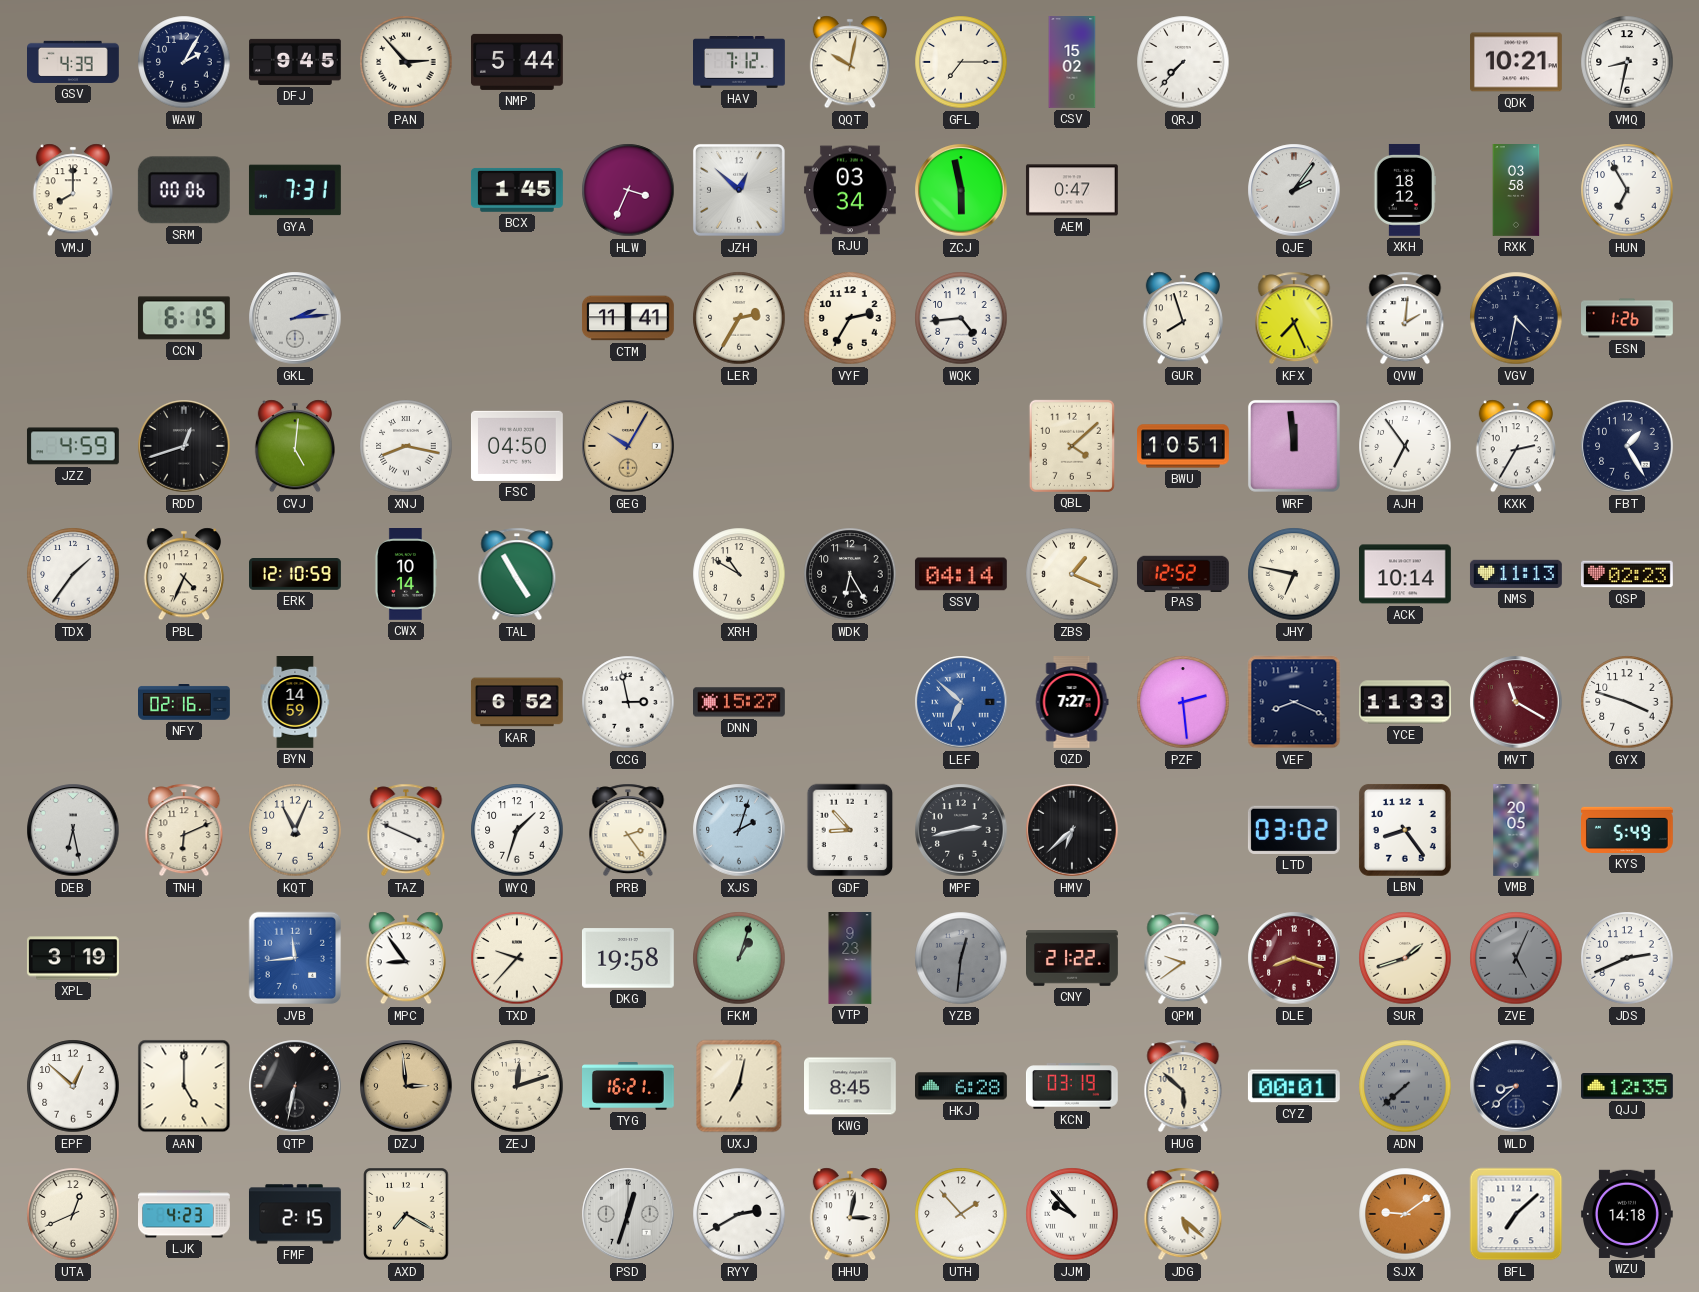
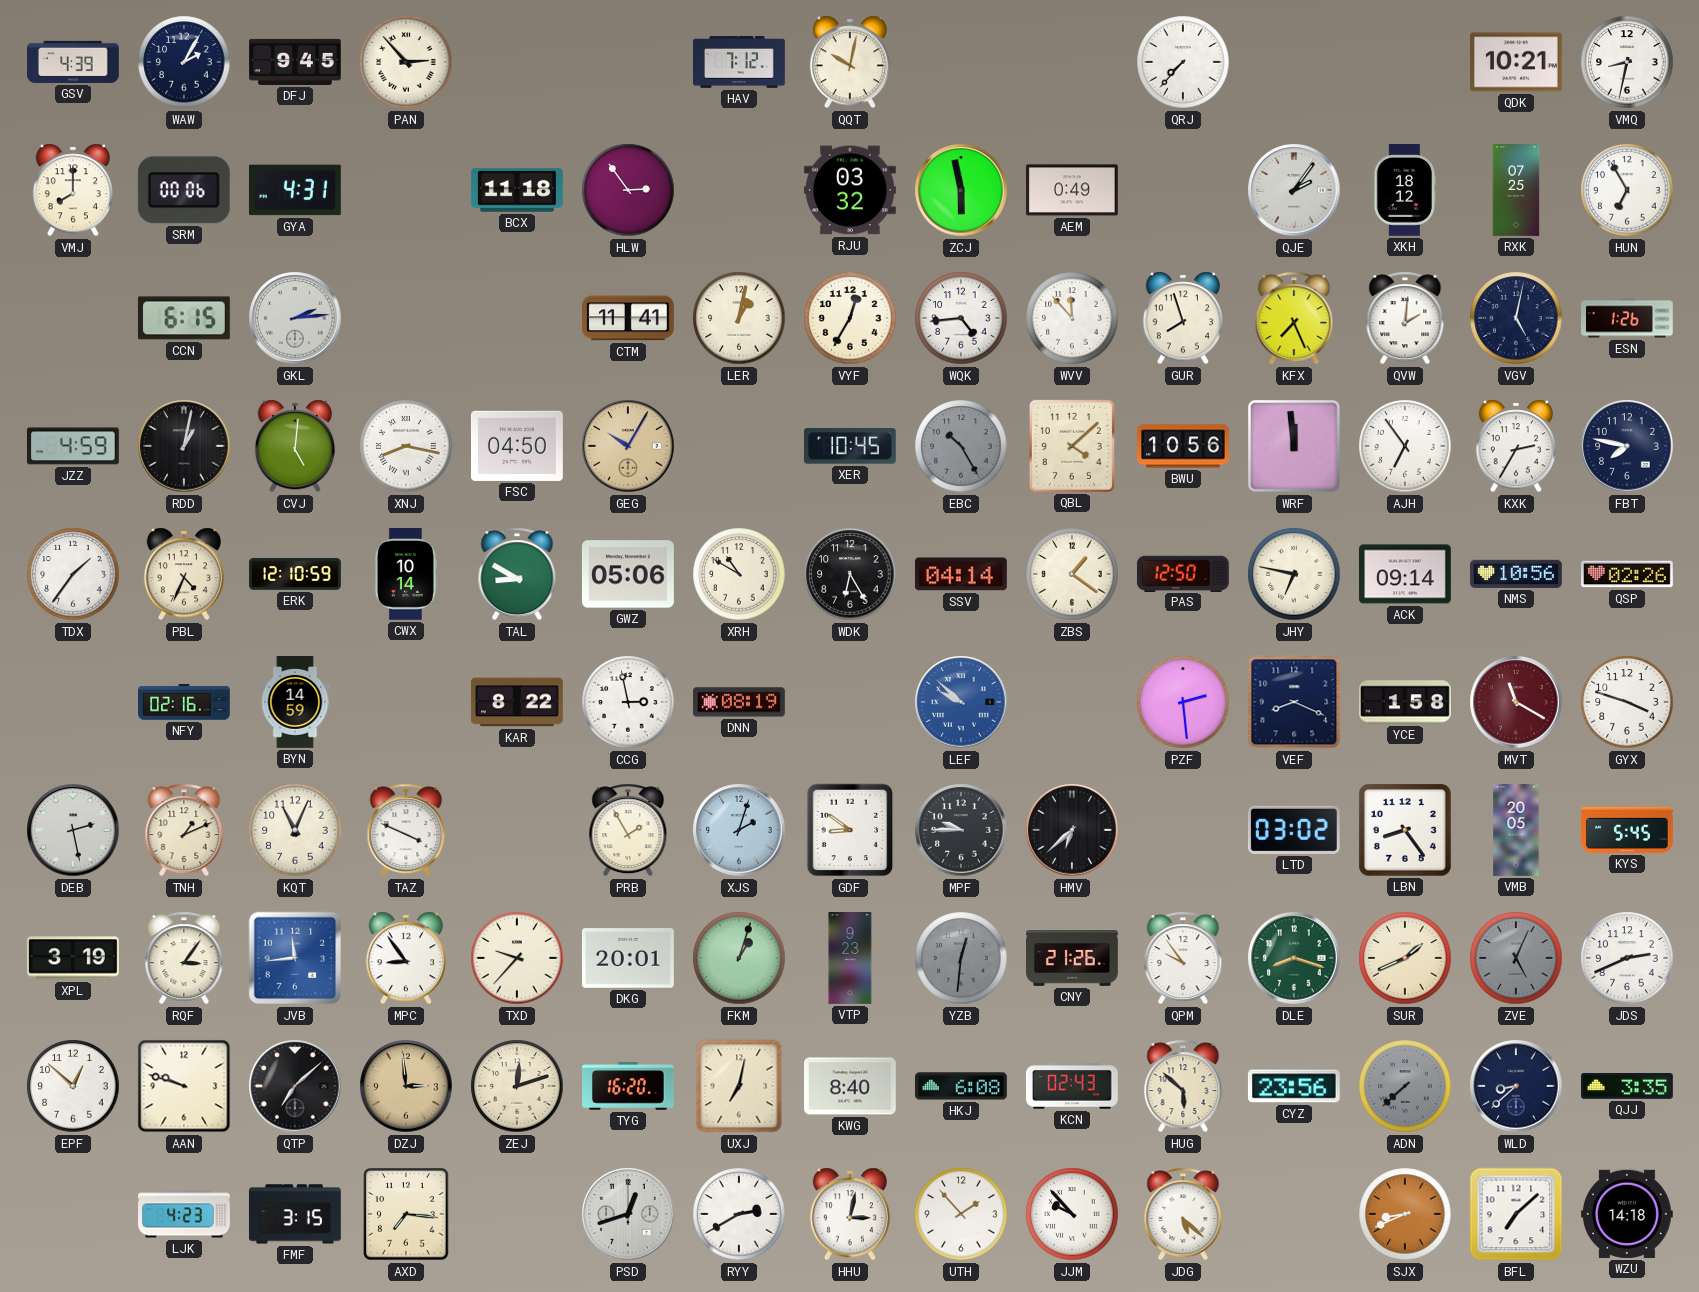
NMP: 5:44 -> none
GFL: 7:15 -> none
CSV: 15:02 -> none
GYA: 7:31 -> 4:31
BCX: 1:45 -> 11:18
HLW: 3:34 -> 2:54
JZH: 12:52 -> none
RJU: 03:34 -> 03:32
AEM: 0:47 -> 0:49
RXK: 03:58 -> 07:25
LER: 2:35 -> 1:02
VYF: 2:35 -> 12:35
WVV: none -> 11:53
VGV: 4:32 -> 5:02
RDD: 12:42 -> 1:02
XER: none -> 10:45
EBC: none -> 10:25
BWU: 10:51 -> 10:56
FBT: 1:25 -> 7:47
TAL: 4:55 -> 8:50
GWZ: none -> 05:06
ZBS: 1:19 -> 1:21
PAS: 12:52 -> 12:50
ACK: 10:14 -> 09:14
NMS: 11:13 -> 10:56
QSP: 02:23 -> 02:26
KAR: 6:52 -> 8:22
DNN: 15:27 -> 08:19
LEF: 6:52 -> 9:52
QZD: 7:27 -> none
YCE: 11:33 -> 1:58
DEB: 6:28 -> 2:28
TNH: 6:11 -> 1:11
WYQ: 1:33 -> none
PRB: 2:24 -> 1:55
GDF: 8:53 -> 8:51
MPF: 2:43 -> 9:45
KYS: 5:49 -> 5:45
RQF: none -> 3:06
DKG: 19:58 -> 20:01
CNY: 21:22 -> 21:26
QPM: 9:39 -> 9:54
DLE dial: burgundy -> green
SUR: 1:42 -> 1:41
AAN: 5:00 -> 9:48
QTP: 6:32 -> 7:08
TYG: 16:21 -> 16:20
KWG: 8:45 -> 8:40
HKJ: 6:28 -> 6:08
KCN: 03:19 -> 02:43
CYZ: 00:01 -> 23:56
QJJ: 12:35 -> 3:35
UTA: 12:41 -> none
FMF: 2:15 -> 3:15
AXD: 7:20 -> 7:16
PSD: 12:33 -> 12:42
SJX: 9:09 -> 8:41
